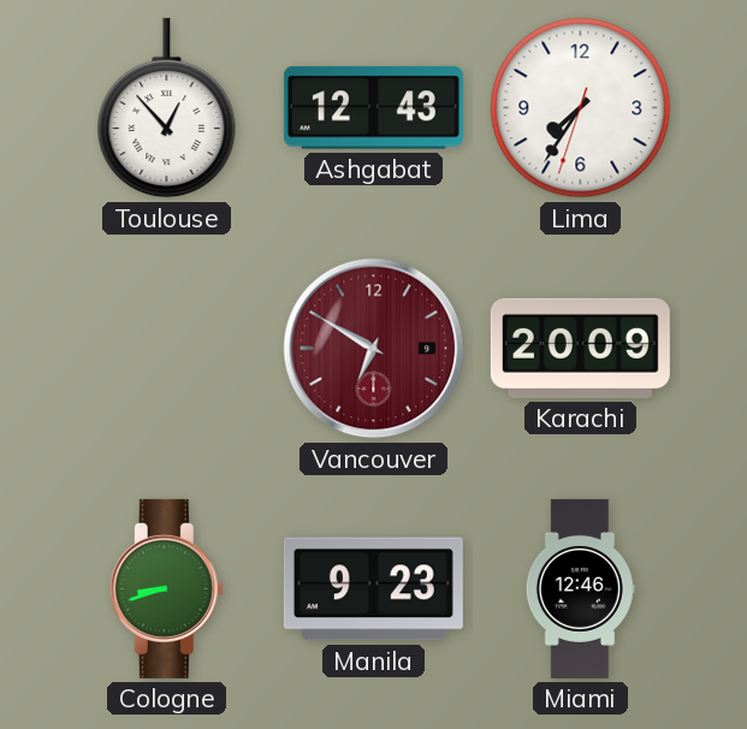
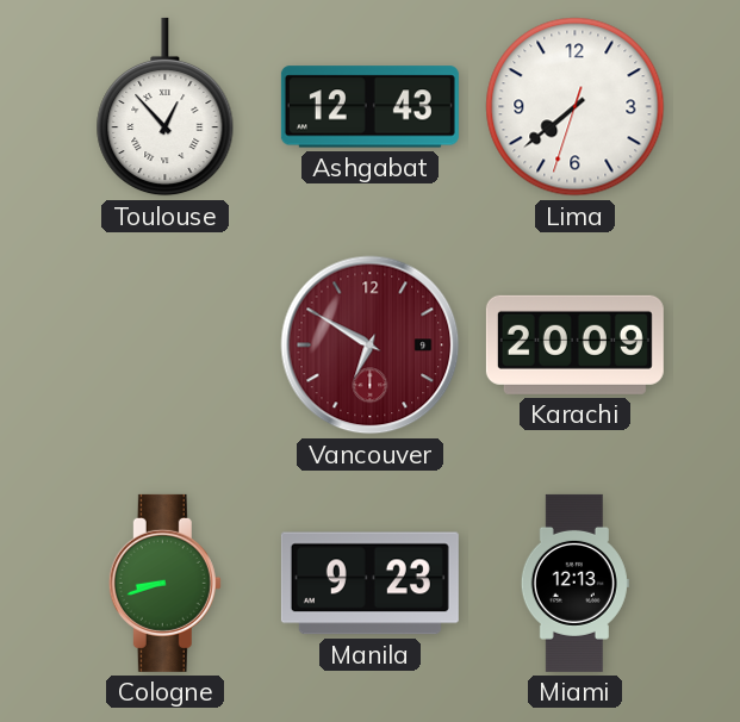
Lima: 7:35 -> 7:38
Miami: 12:46 -> 12:13
